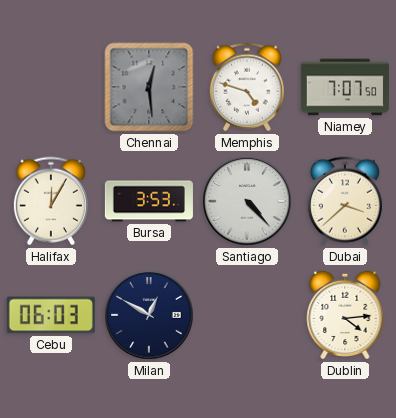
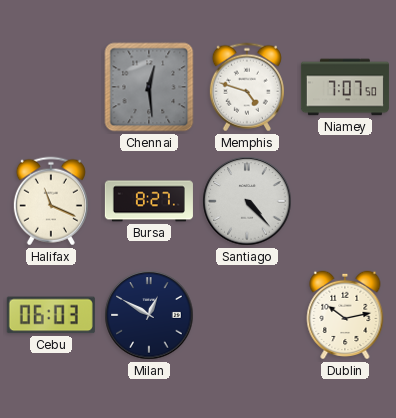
Halifax: 12:05 -> 11:19
Bursa: 3:53 -> 8:27
Dubai: 3:38 -> none
Dublin: 4:14 -> 10:13
